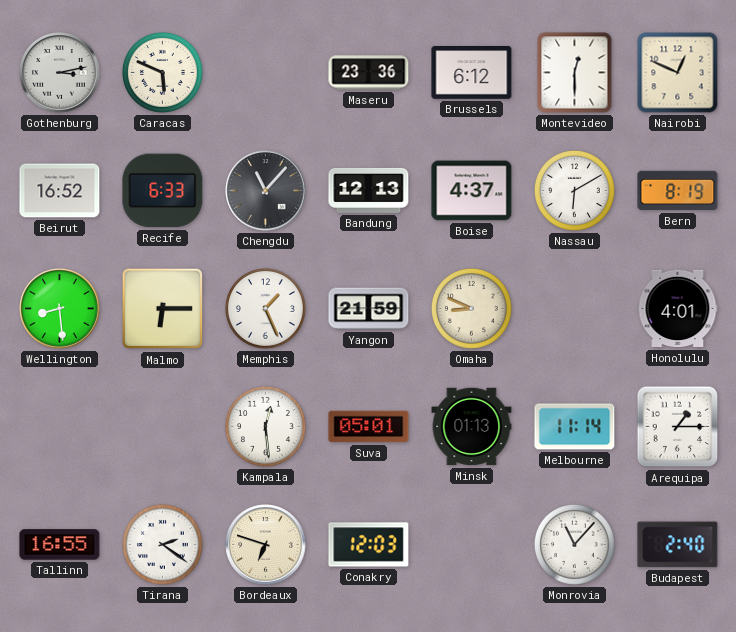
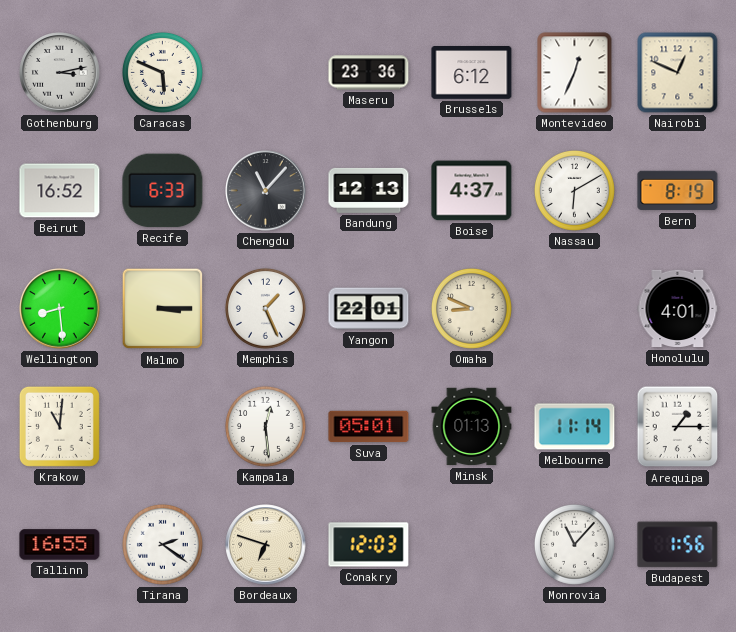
Montevideo: 12:30 -> 12:34
Malmo: 6:15 -> 3:15
Yangon: 21:59 -> 22:01
Krakow: none -> 11:01
Budapest: 2:40 -> 1:56
